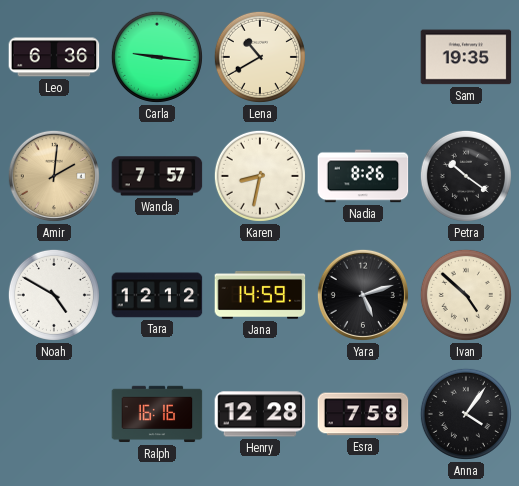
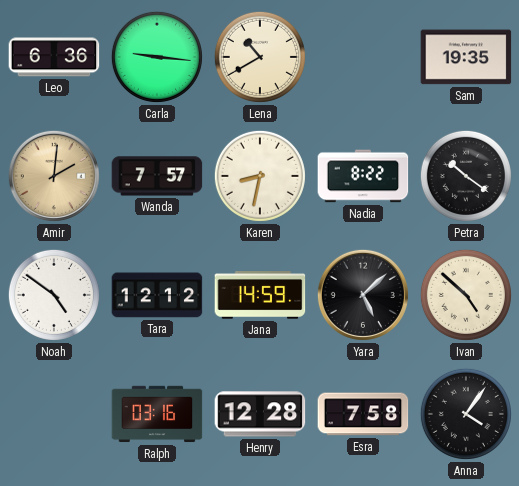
Nadia: 8:26 -> 8:22
Noah: 4:50 -> 4:51
Yara: 5:12 -> 5:08
Ralph: 16:16 -> 03:16
